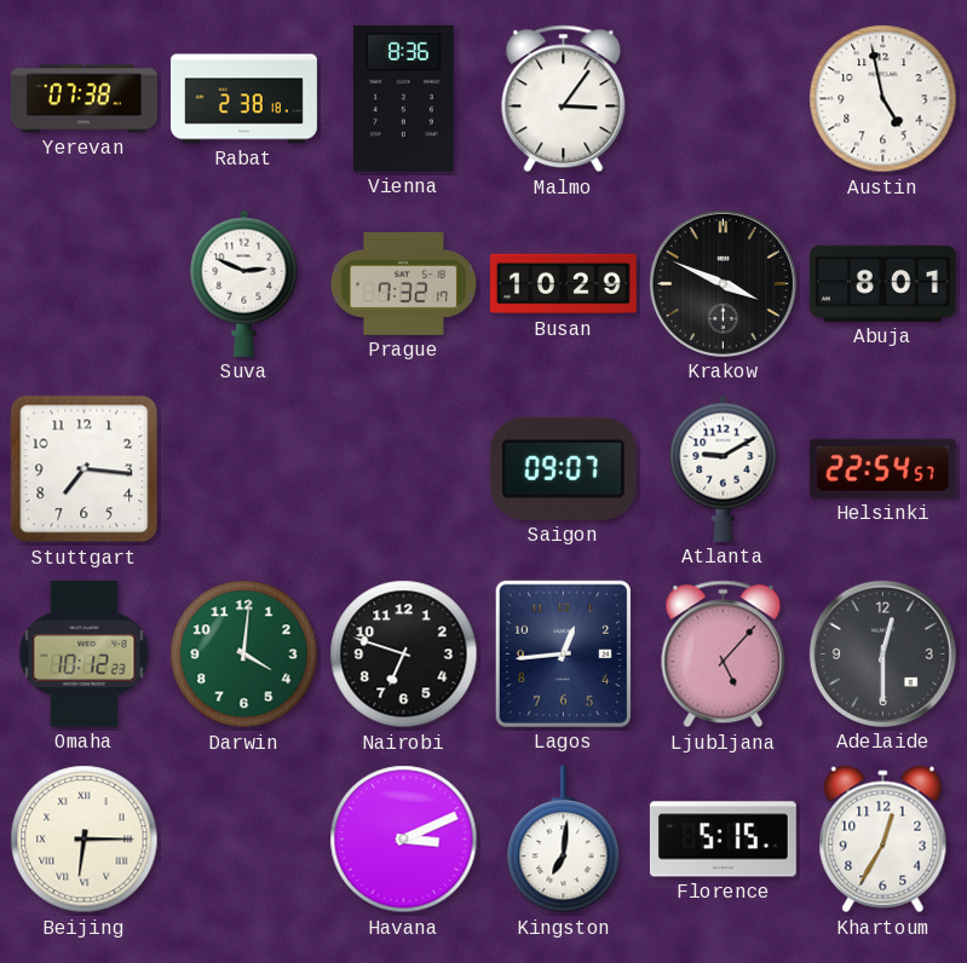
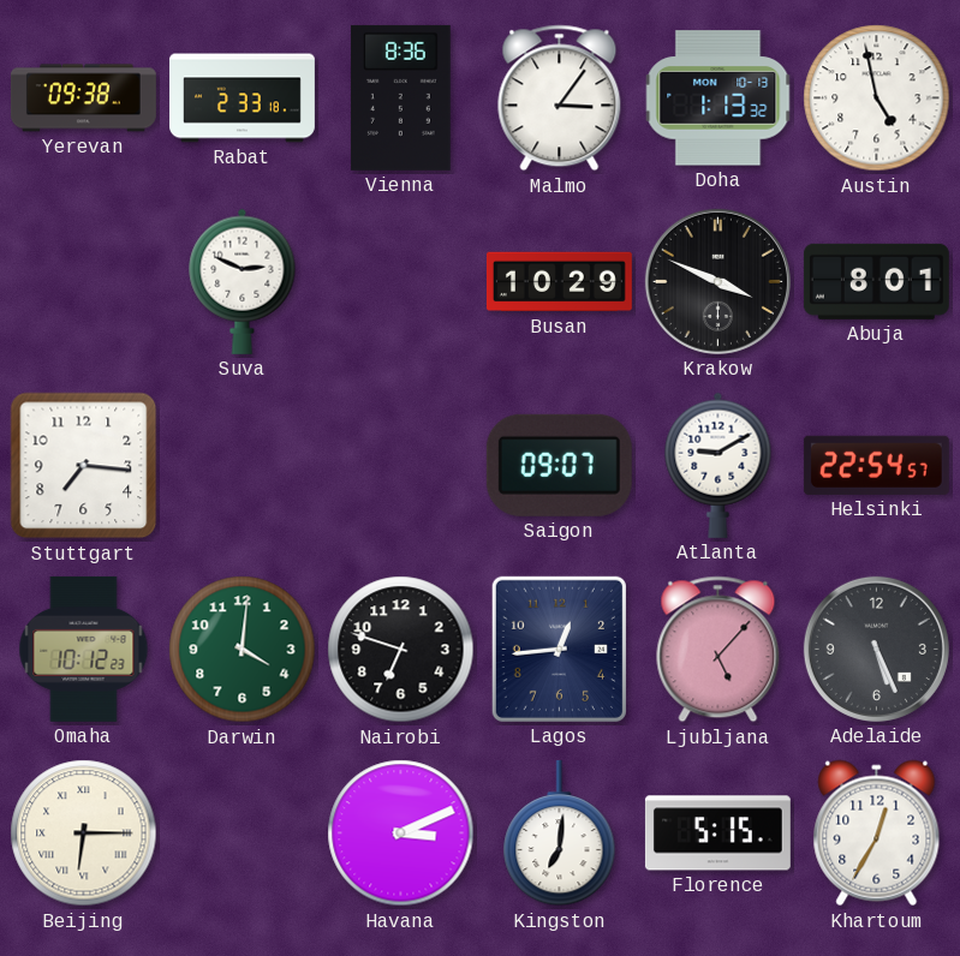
Yerevan: 07:38 -> 09:38
Rabat: 2:38 -> 2:33
Doha: none -> 1:13
Prague: 7:32 -> none
Adelaide: 12:30 -> 5:26
